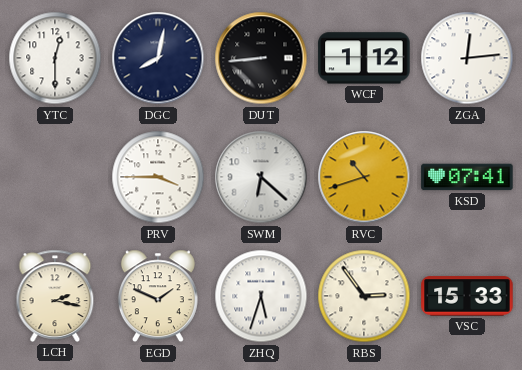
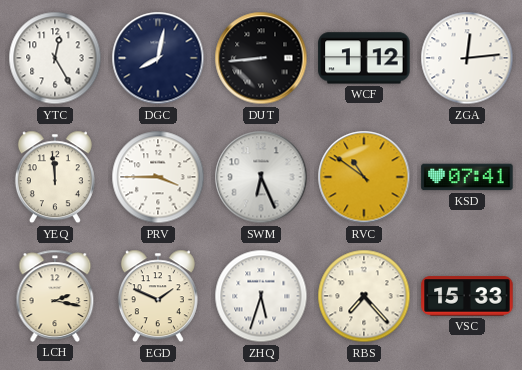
YTC: 12:30 -> 12:25
YEQ: none -> 11:59
SWM: 6:22 -> 6:26
RVC: 10:42 -> 10:51
RBS: 2:54 -> 7:23
